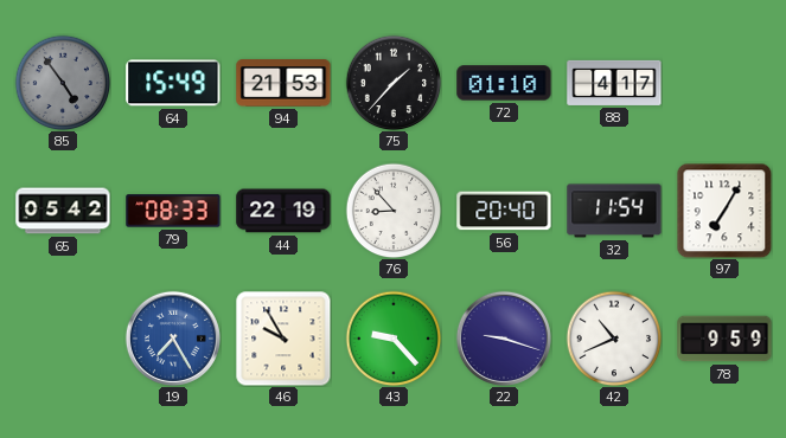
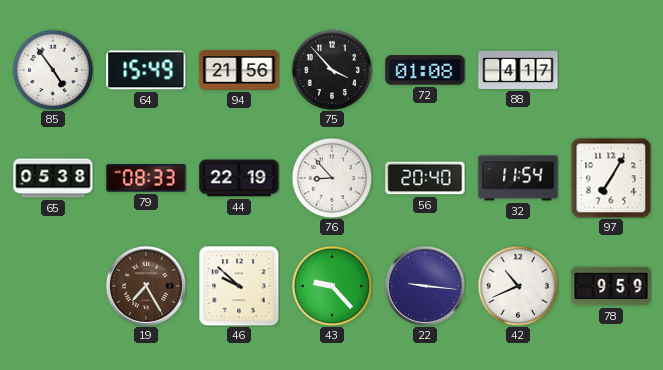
85 dial: grey -> white
94: 21:53 -> 21:56
75: 1:37 -> 3:53
72: 01:10 -> 01:08
65: 05:42 -> 05:38
19 dial: blue -> brown
46: 9:55 -> 9:52
22: 9:18 -> 9:16
